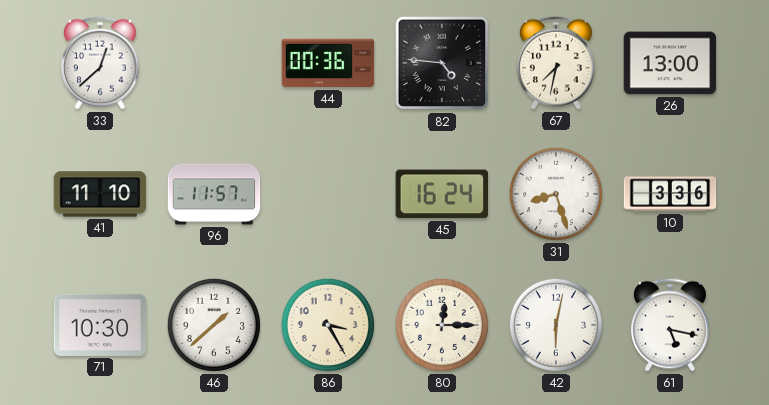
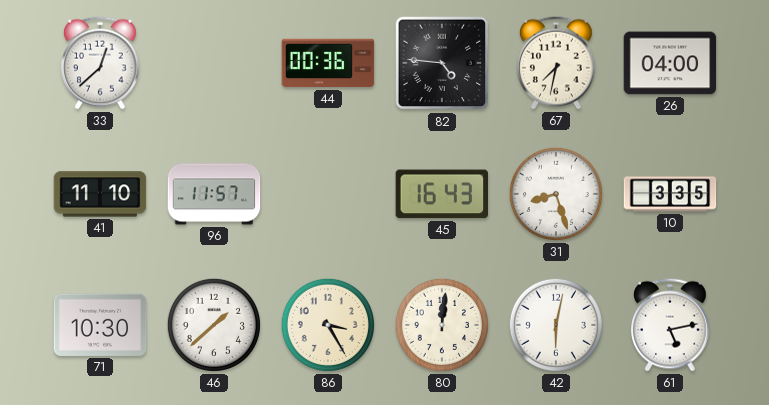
26: 13:00 -> 04:00
45: 16:24 -> 16:43
10: 3:36 -> 3:35
80: 12:15 -> 12:01
61: 5:17 -> 5:13
